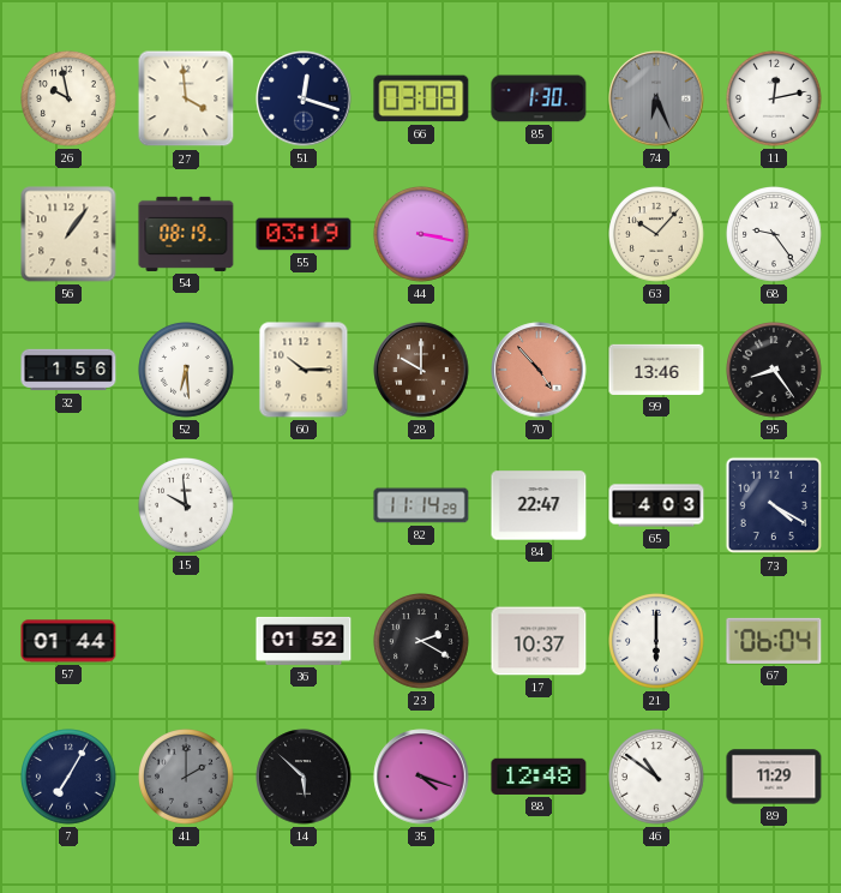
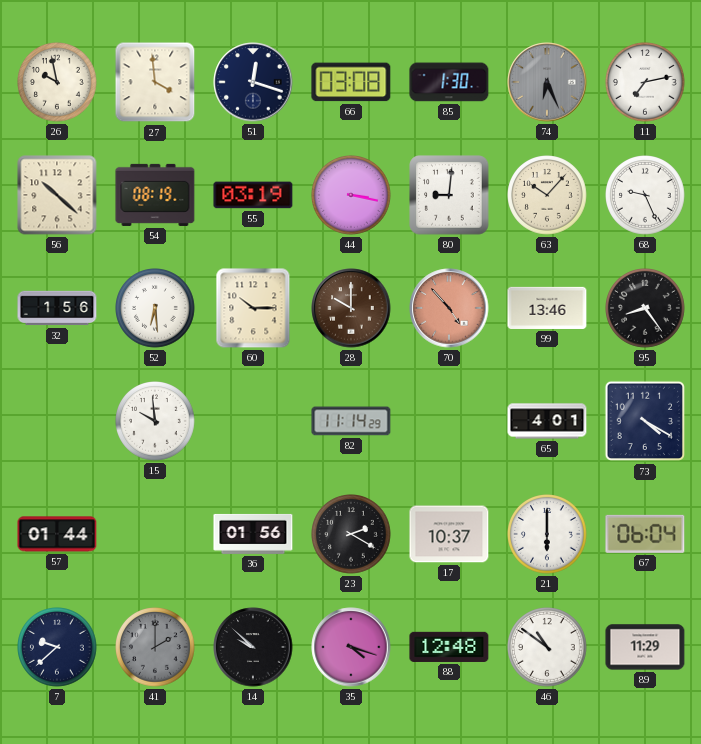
11: 12:13 -> 7:13
56: 1:06 -> 10:22
80: none -> 9:01
68: 9:24 -> 9:26
84: 22:47 -> none
65: 4:03 -> 4:01
36: 01:52 -> 01:56
7: 7:05 -> 9:38
14: 5:52 -> 9:52
